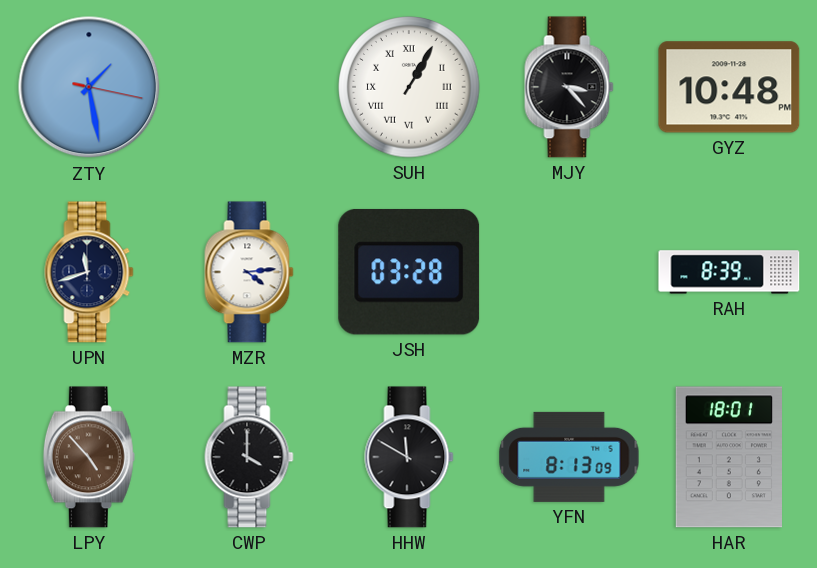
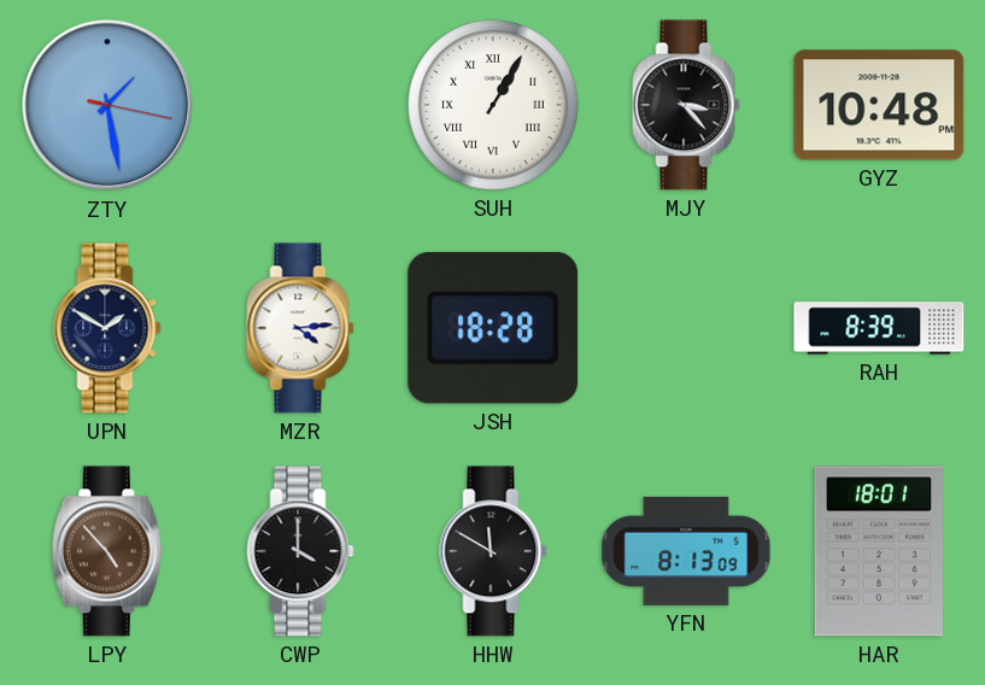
UPN: 11:42 -> 1:50
JSH: 03:28 -> 18:28
